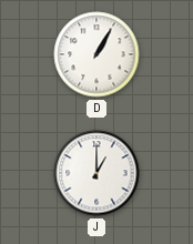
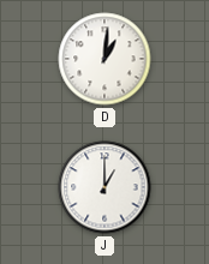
D: 1:05 -> 1:01
